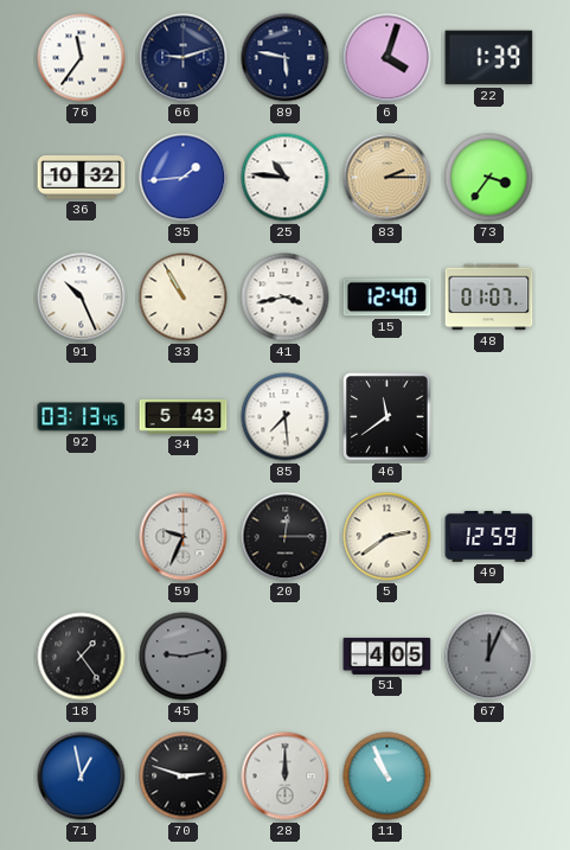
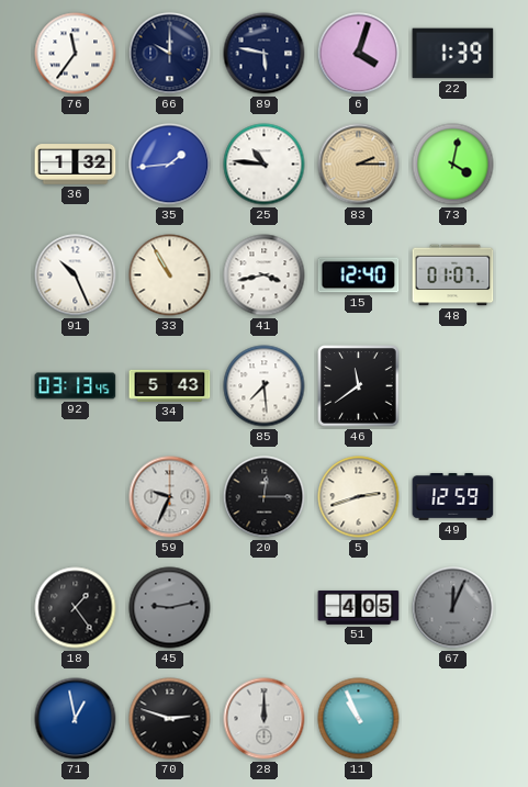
66: 9:12 -> 10:00
36: 10:32 -> 1:32
73: 3:36 -> 4:02
5: 2:39 -> 2:42
